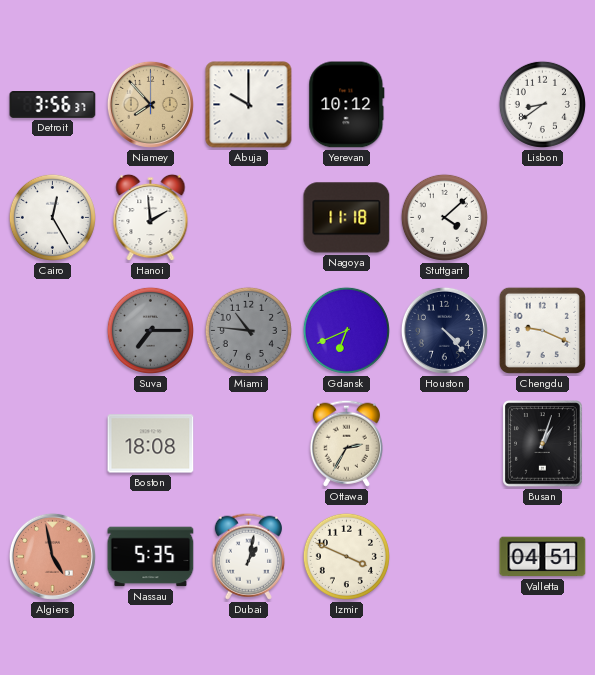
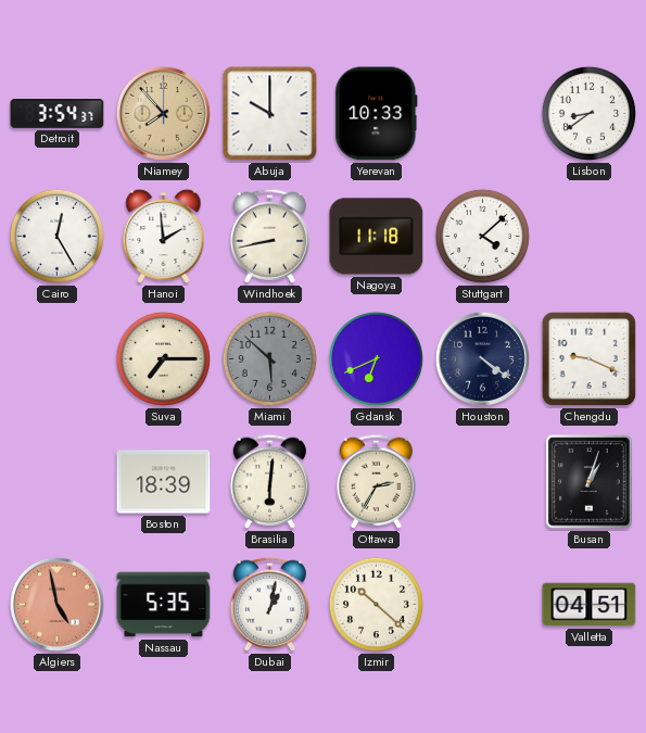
Detroit: 3:56 -> 3:54
Yerevan: 10:12 -> 10:33
Windhoek: none -> 8:43
Suva dial: grey -> cream
Miami: 10:46 -> 5:52
Houston: 4:23 -> 4:21
Boston: 18:08 -> 18:39
Brasilia: none -> 6:01
Izmir: 3:49 -> 10:22
